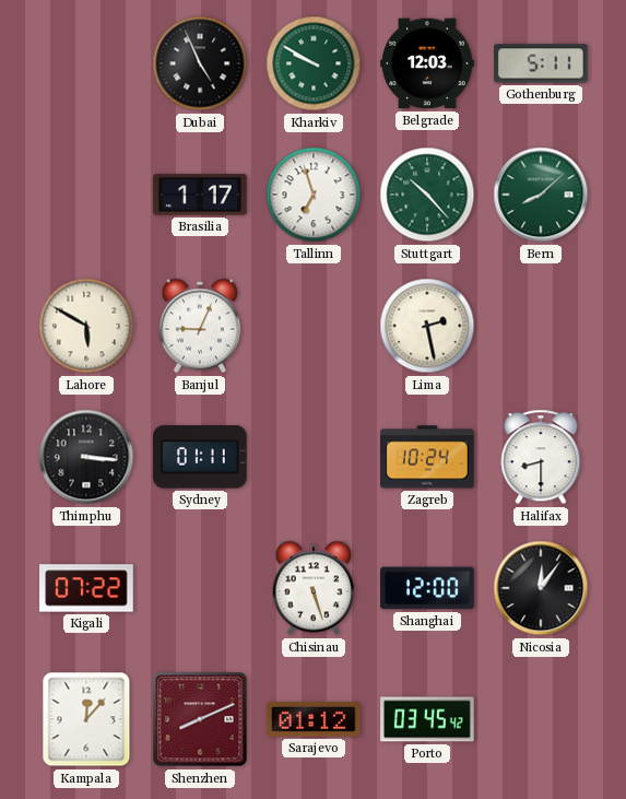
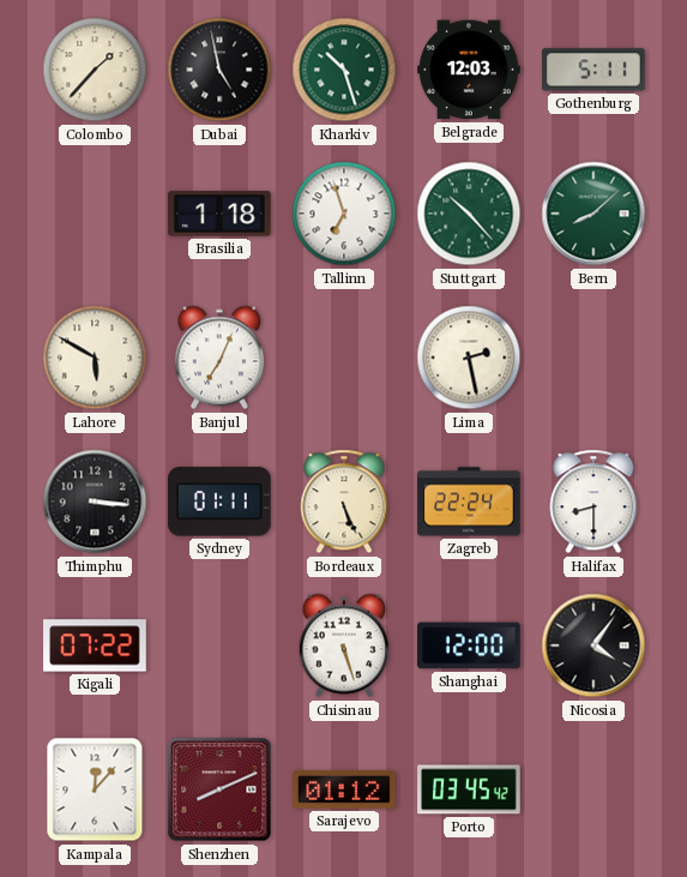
Colombo: none -> 1:37
Dubai: 4:56 -> 4:58
Kharkiv: 9:50 -> 10:27
Brasilia: 1:17 -> 1:18
Banjul: 9:04 -> 7:04
Bordeaux: none -> 5:26
Zagreb: 10:24 -> 22:24
Nicosia: 12:06 -> 4:06
